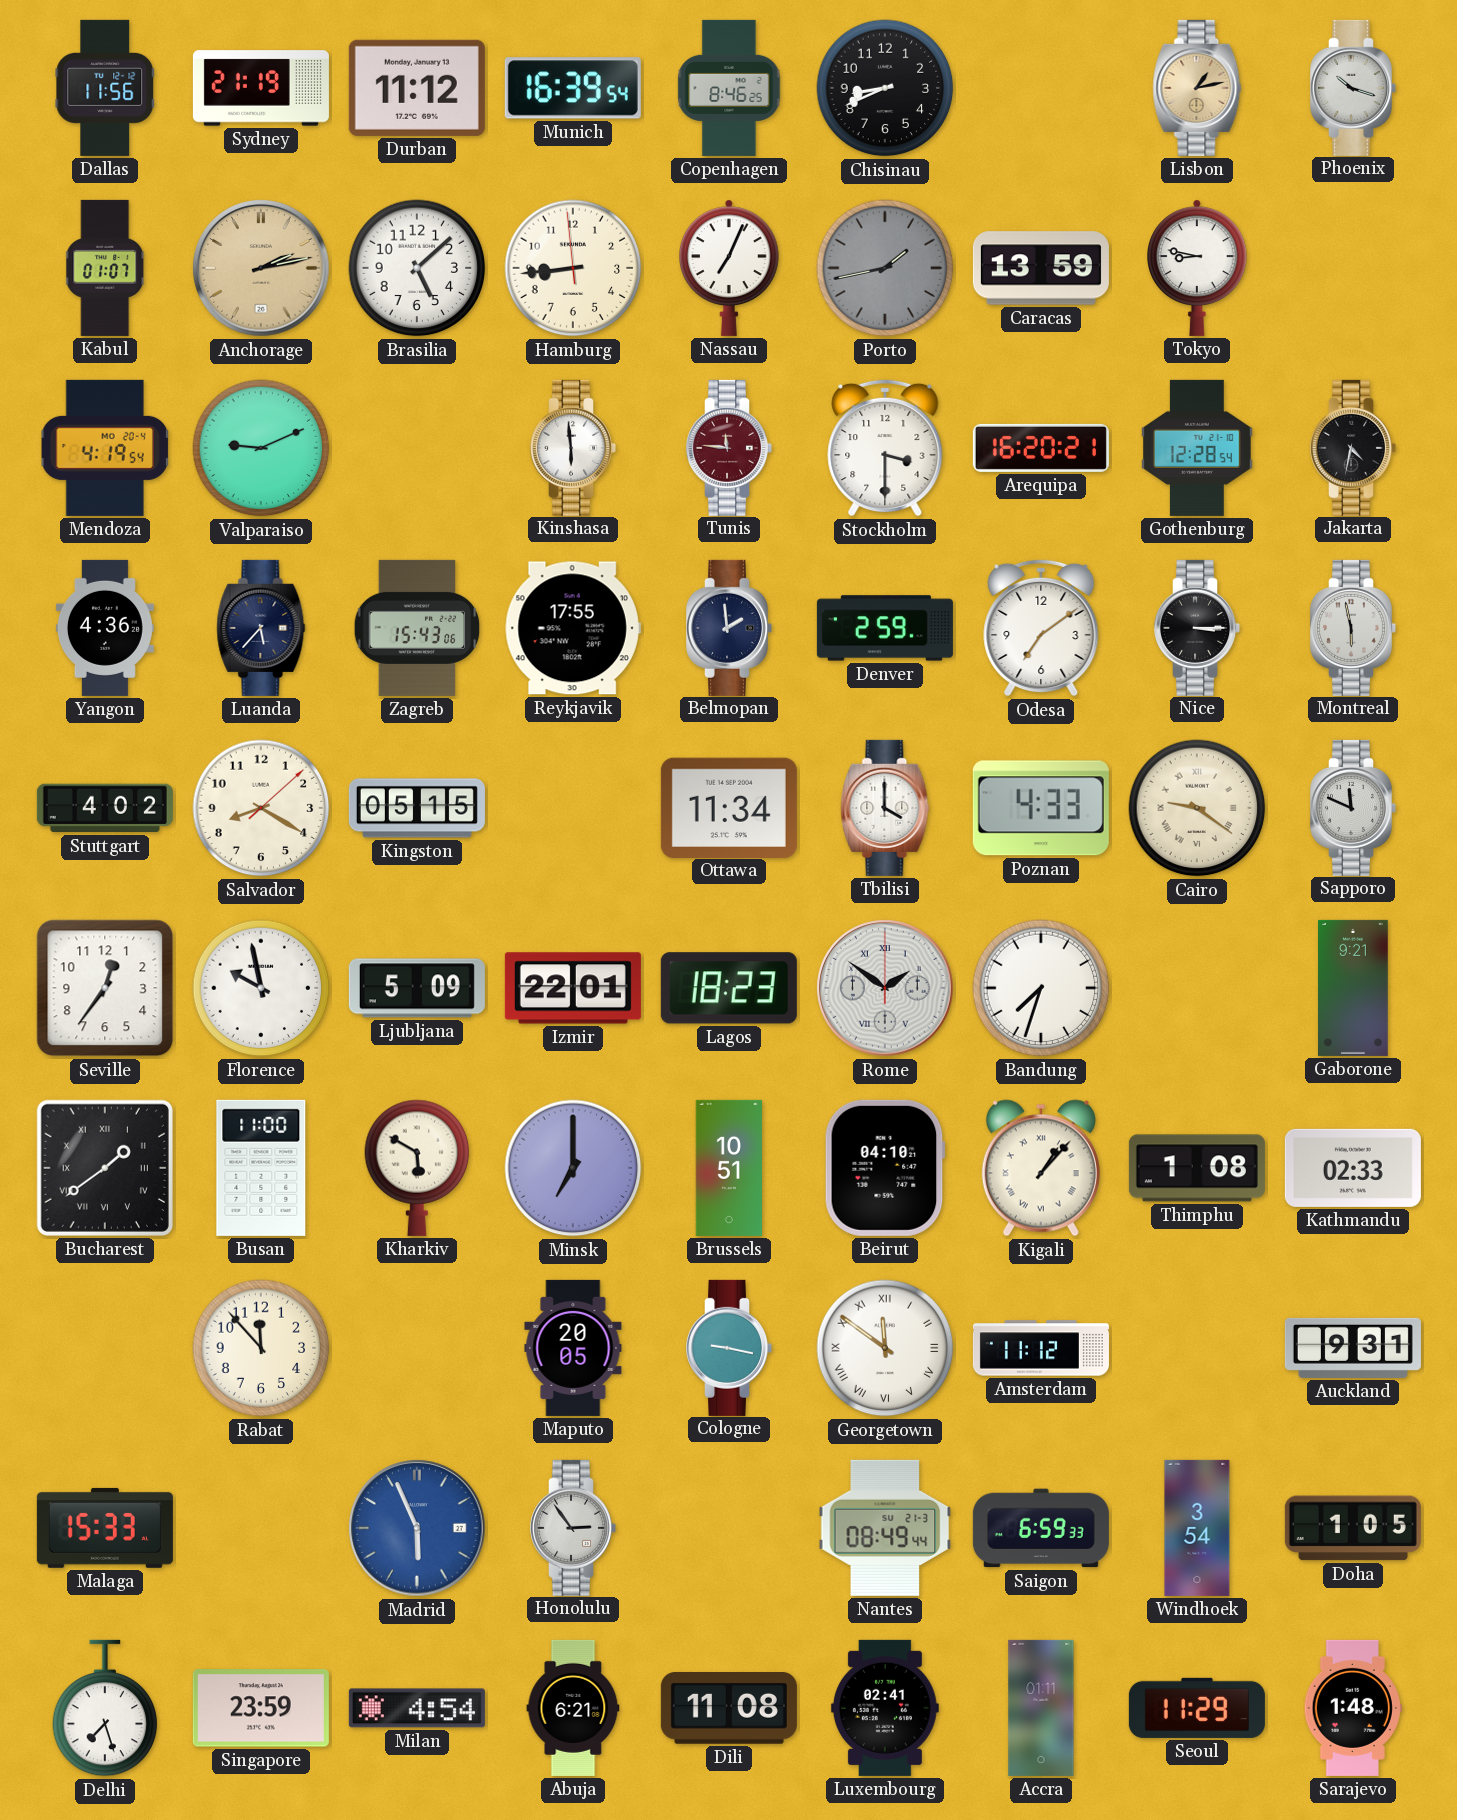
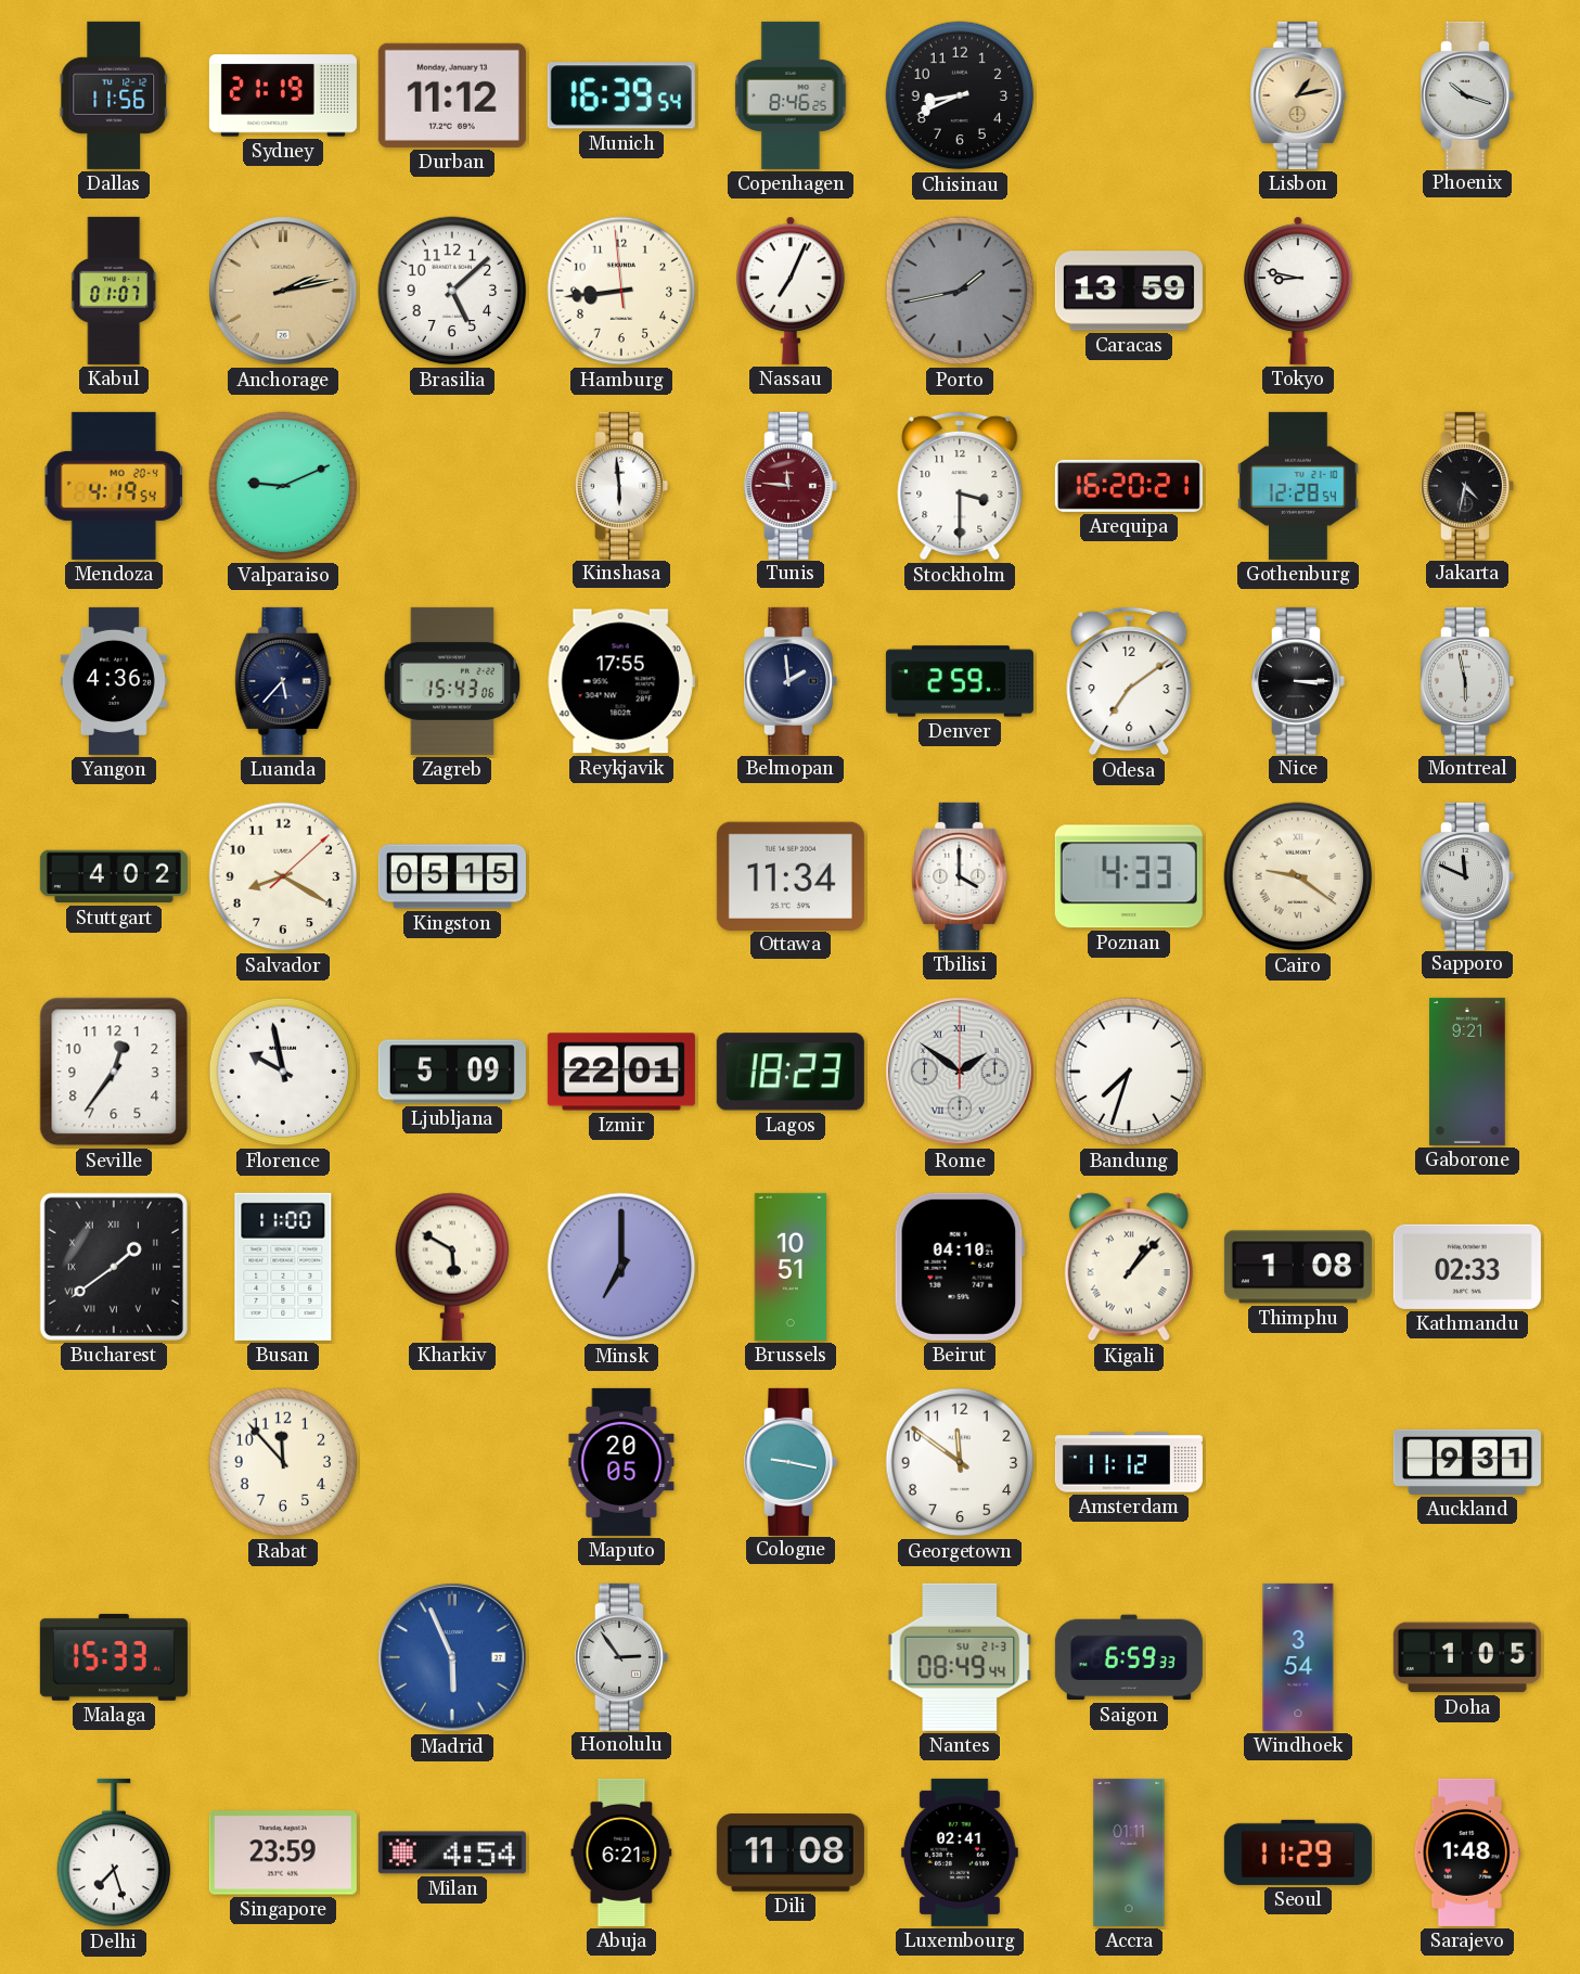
Georgetown numerals: Roman -> Arabic
